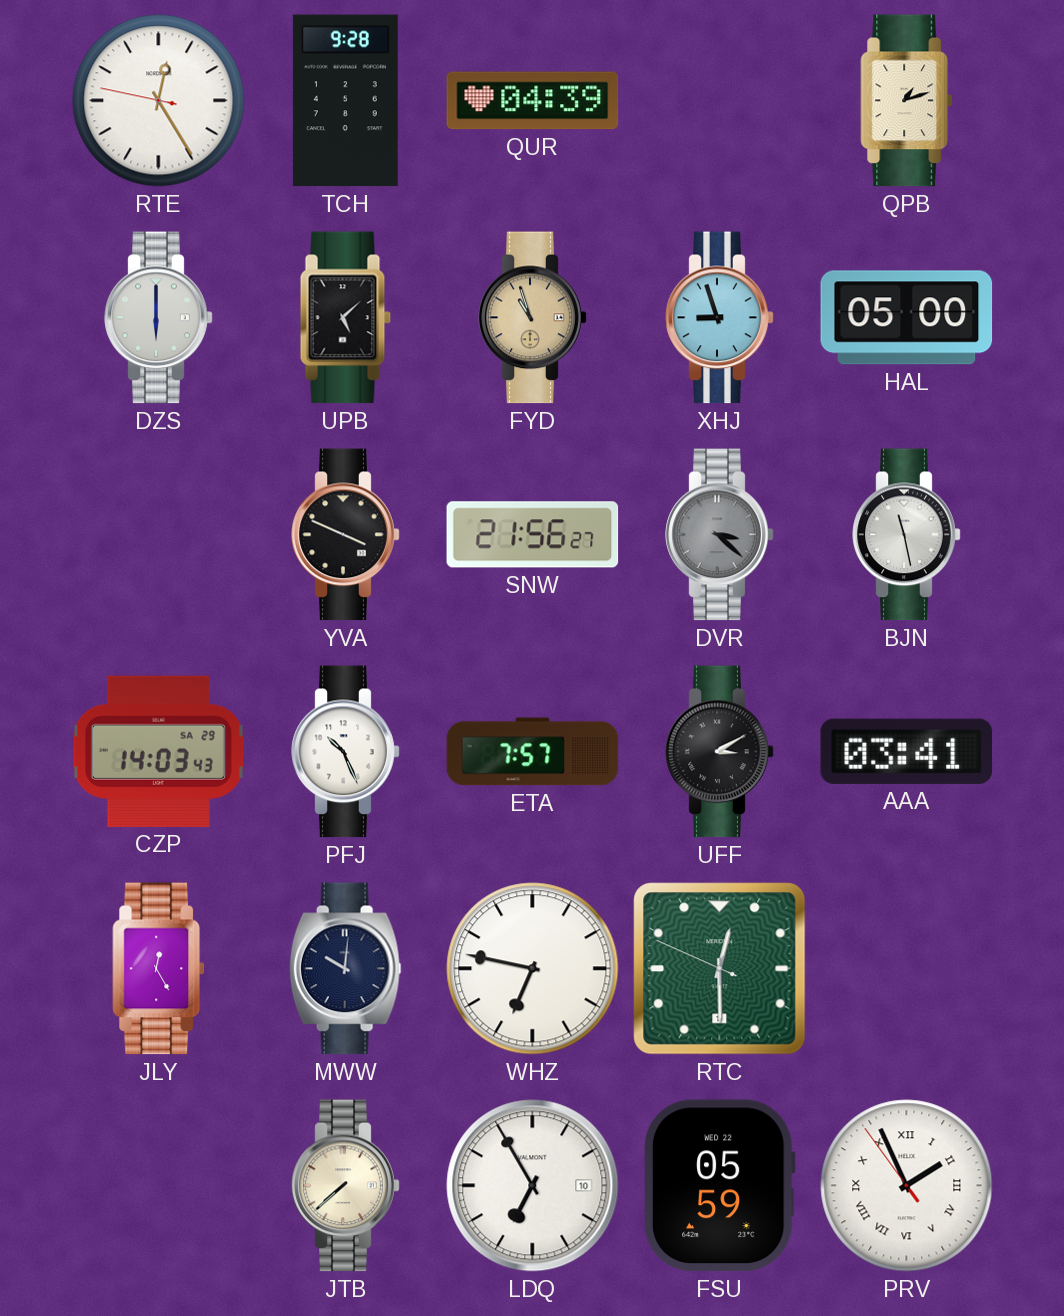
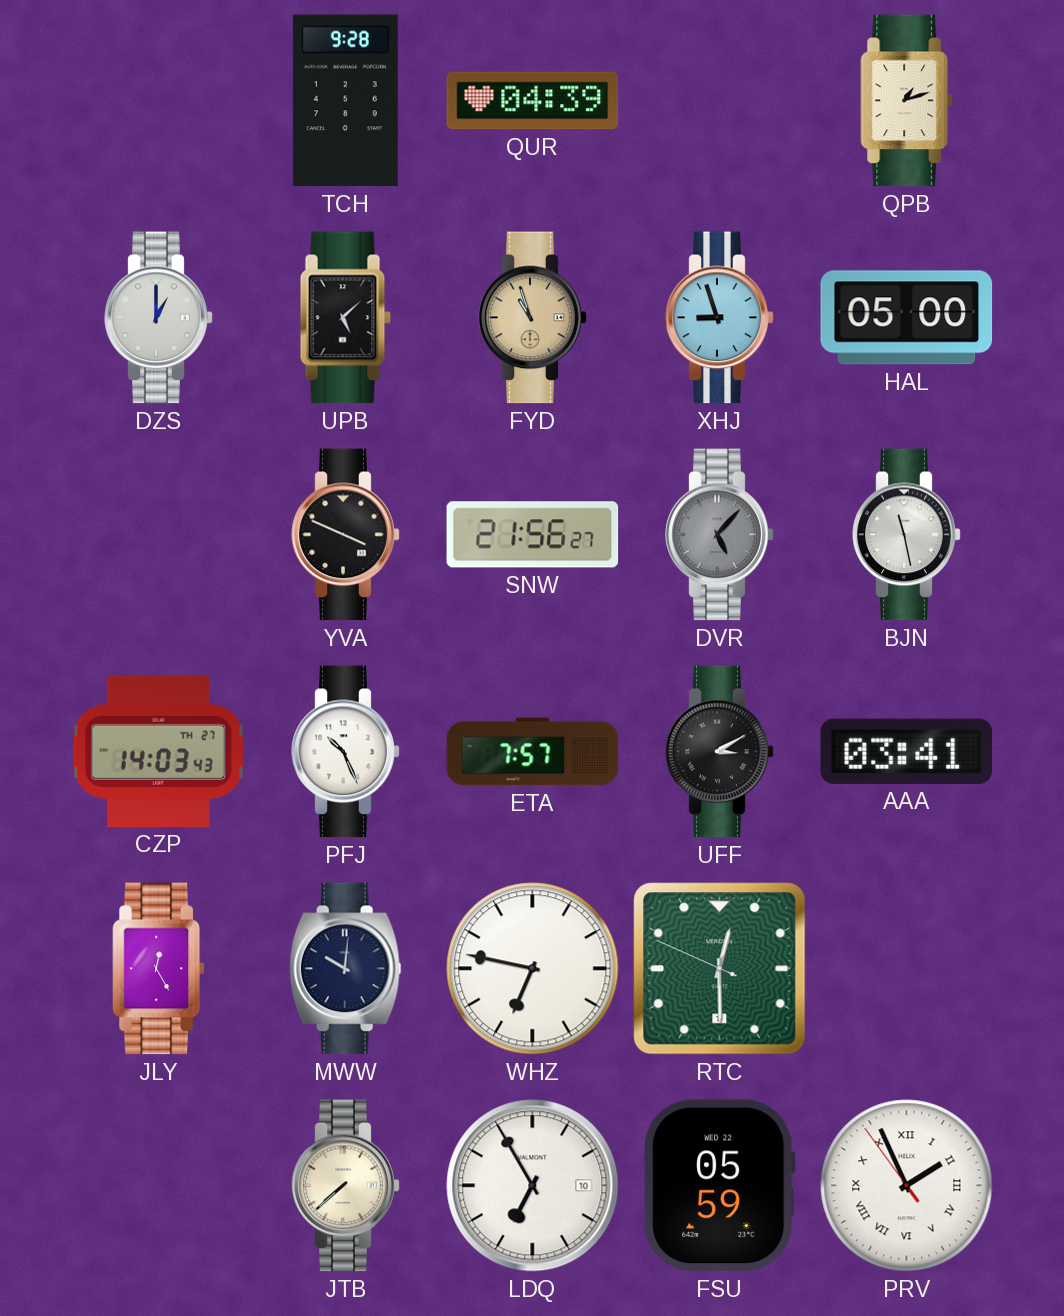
RTE: 12:24 -> none
DZS: 6:00 -> 1:00
DVR: 3:22 -> 5:07
CZP date: SA 29 -> TH 27
